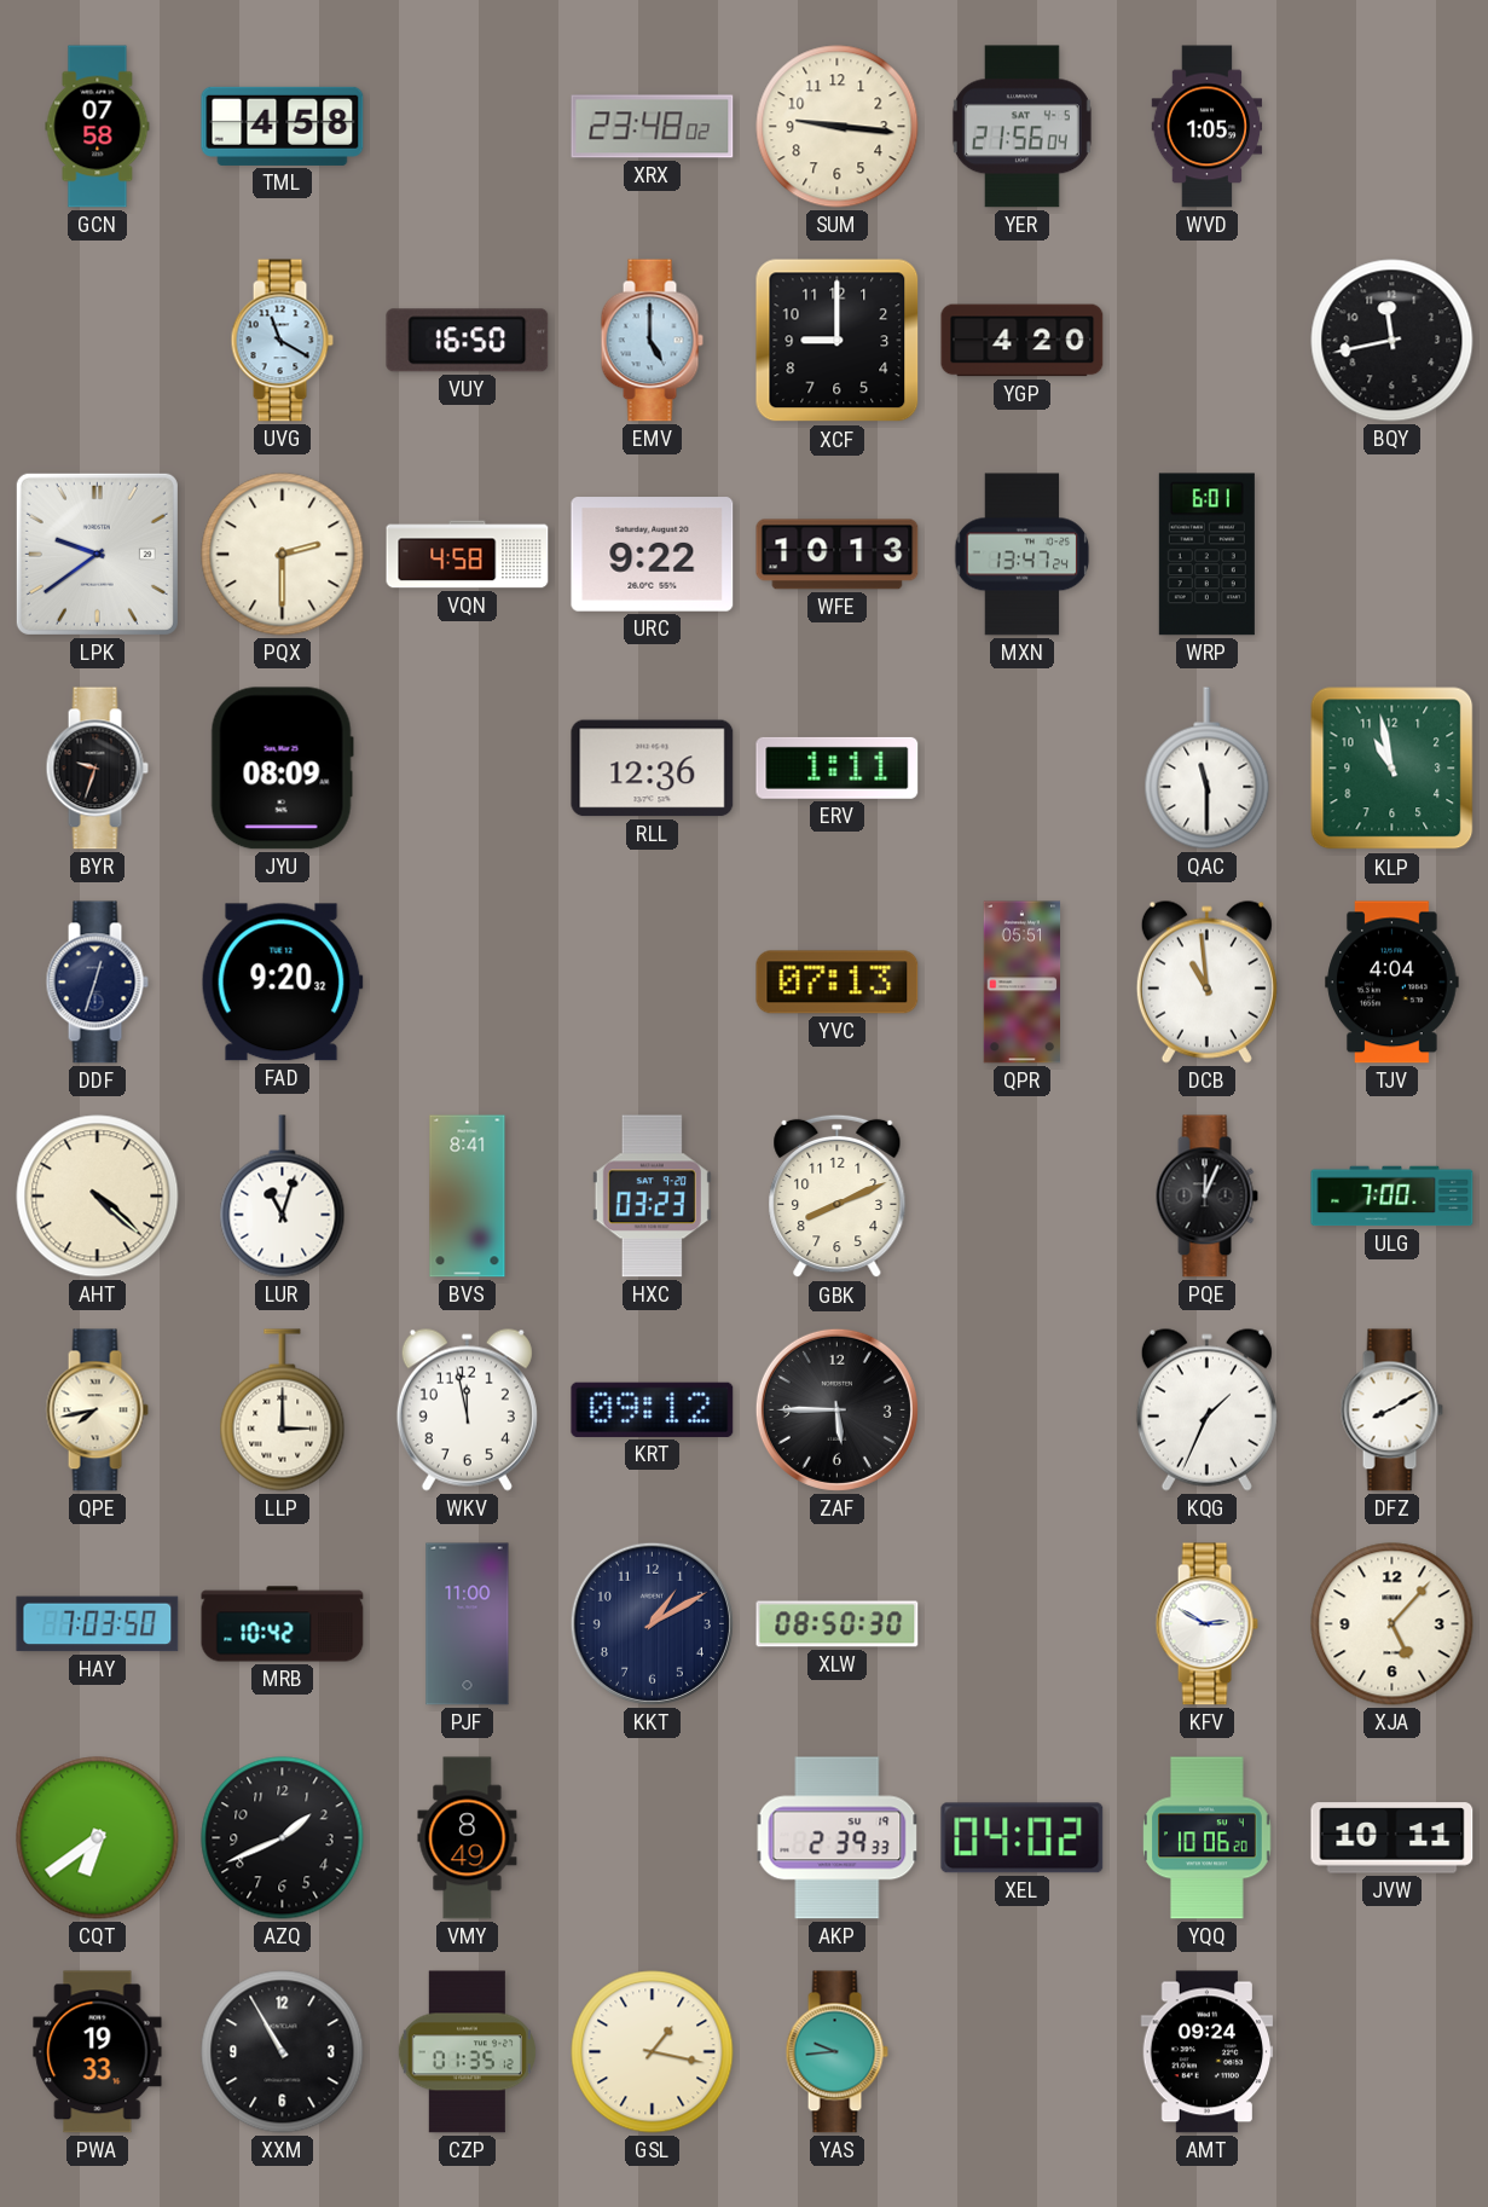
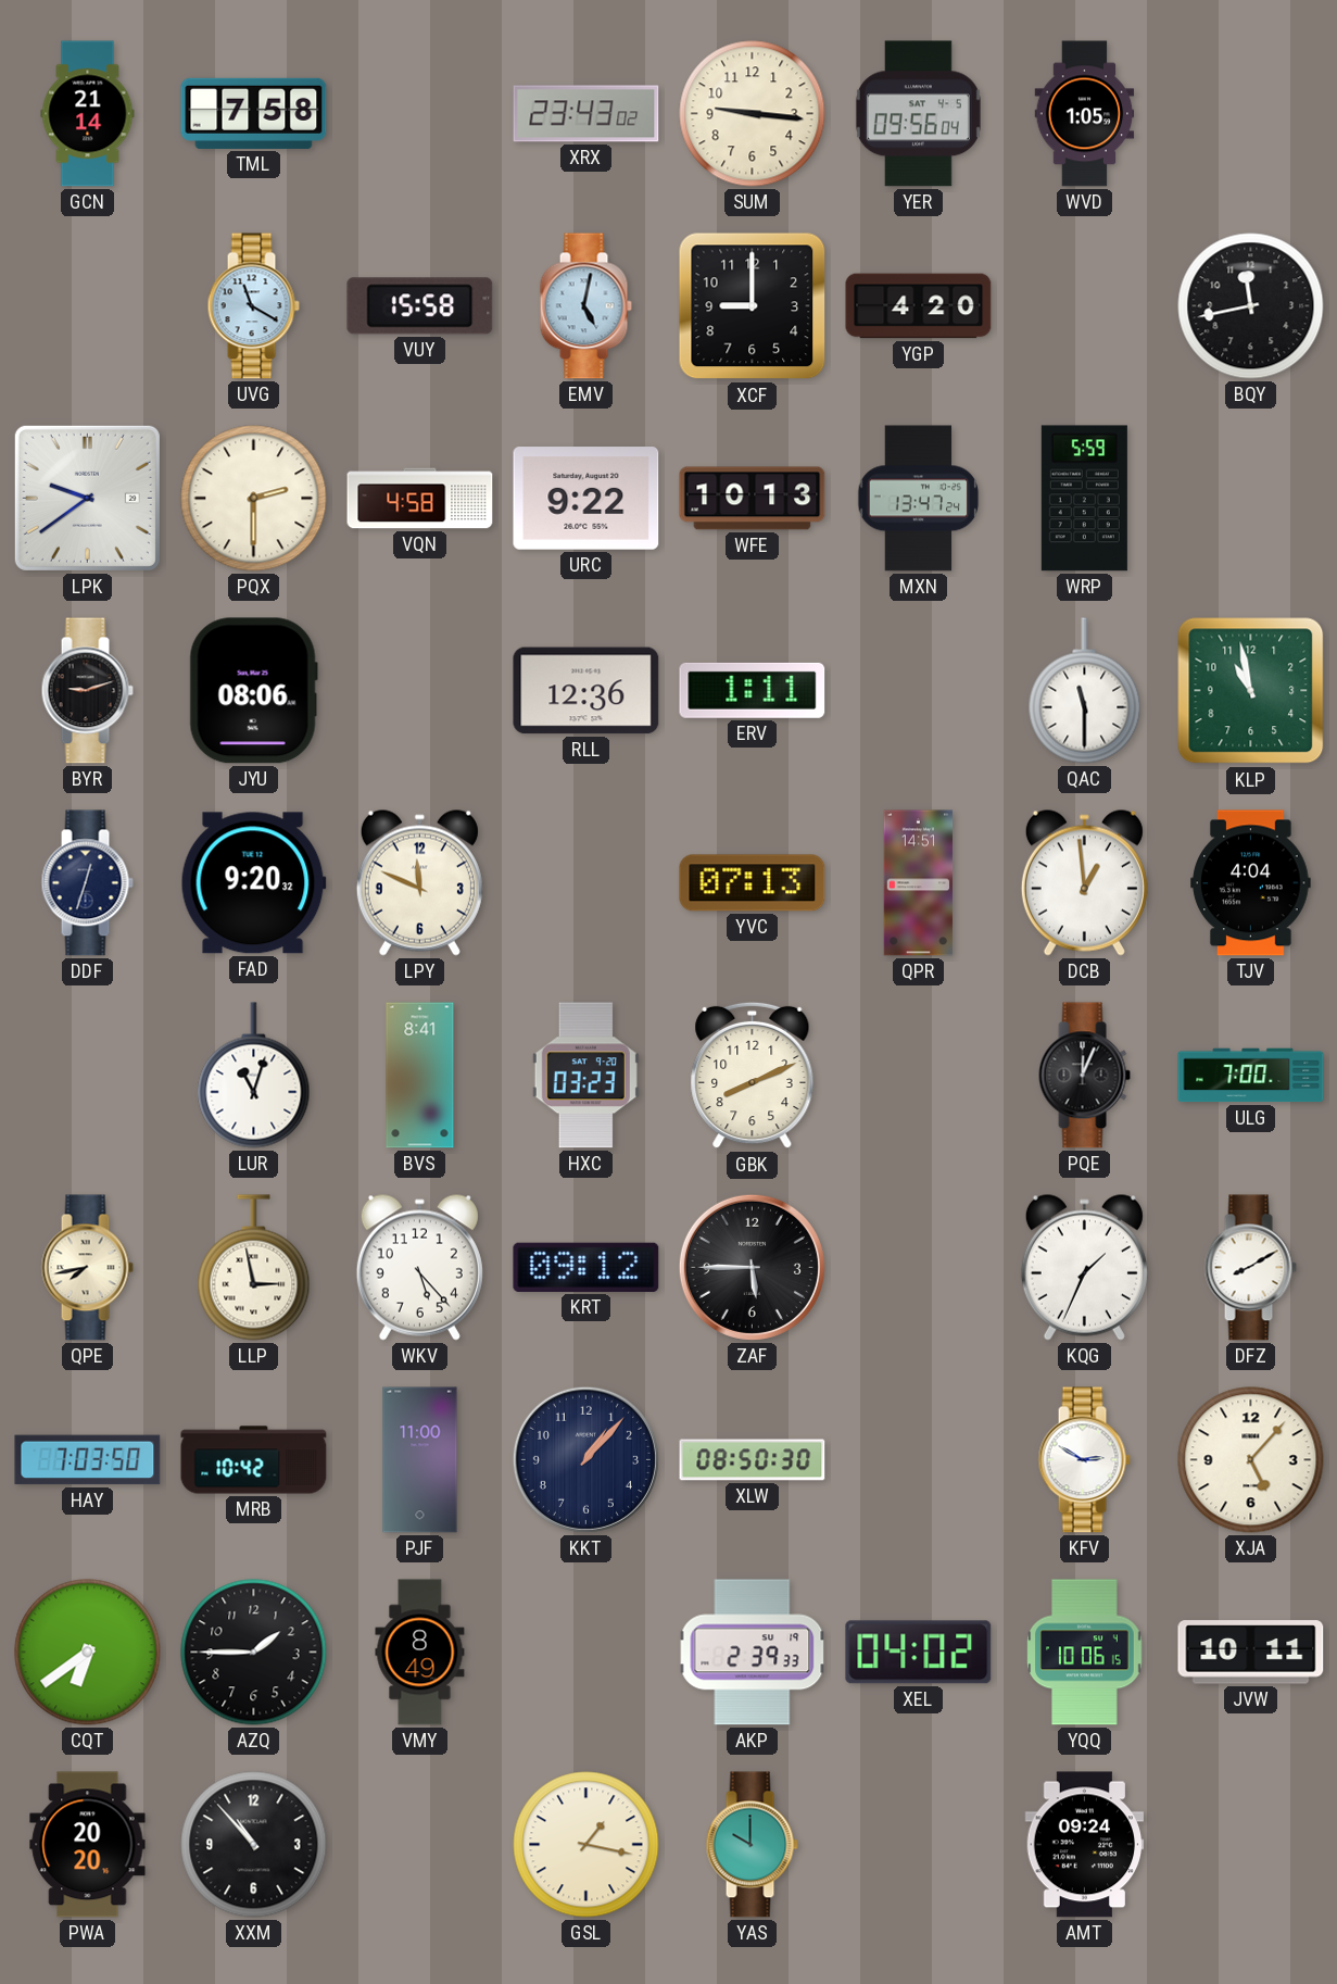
GCN: 07:58 -> 21:14
TML: 4:58 -> 7:58
XRX: 23:48 -> 23:43
YER: 21:56 -> 09:56
VUY: 16:50 -> 15:58
EMV: 5:00 -> 5:02
WRP: 6:01 -> 5:59
BYR: 9:33 -> 9:12
JYU: 08:09 -> 08:06
LPY: none -> 11:49
QPR: 05:51 -> 14:51
DCB: 10:59 -> 12:59
AHT: 4:22 -> none
LLP: 3:00 -> 2:58
WKV: 11:58 -> 5:23
KKT: 1:10 -> 1:07
AZQ: 1:41 -> 1:45
YQQ: 10:06:20 -> 10:06:15
PWA: 19:33 -> 20:20
XXM: 10:55 -> 10:53
CZP: 01:35 -> none
YAS: 9:44 -> 10:00
